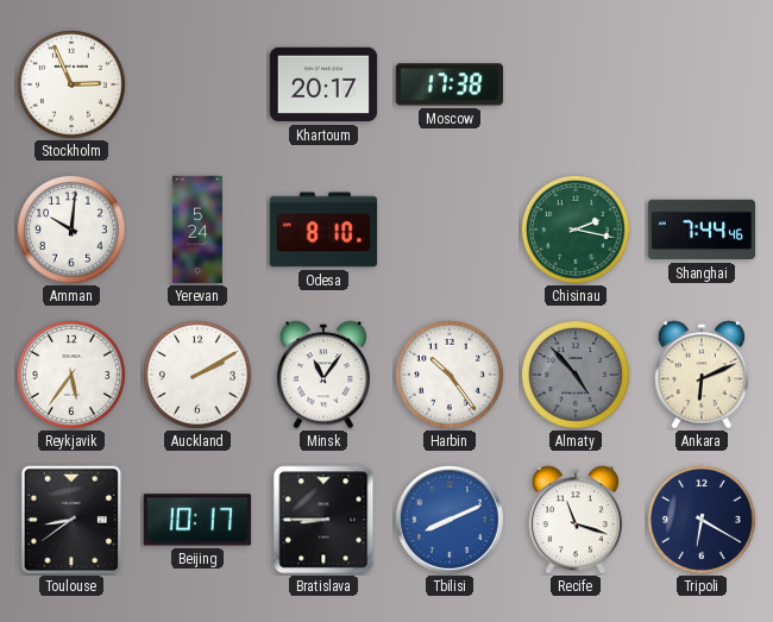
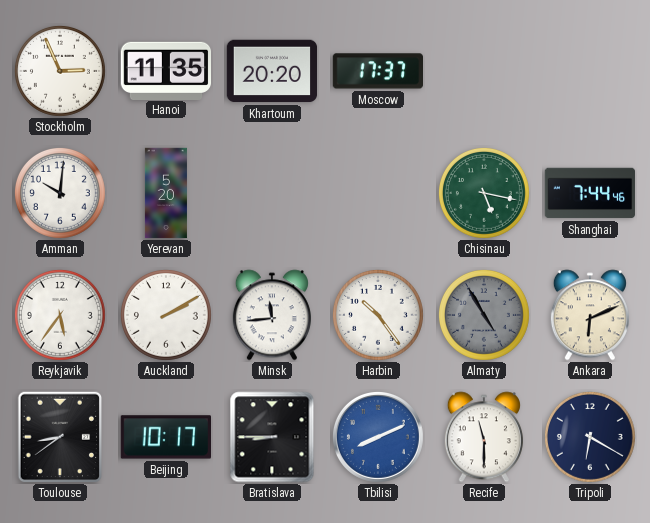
Hanoi: none -> 11:35
Khartoum: 20:17 -> 20:20
Moscow: 17:38 -> 17:37
Yerevan: 5:24 -> 5:20
Odesa: 8:10 -> none
Chisinau: 2:17 -> 5:17
Minsk: 11:06 -> 11:44
Almaty: 4:53 -> 4:55
Recife: 11:18 -> 11:30
